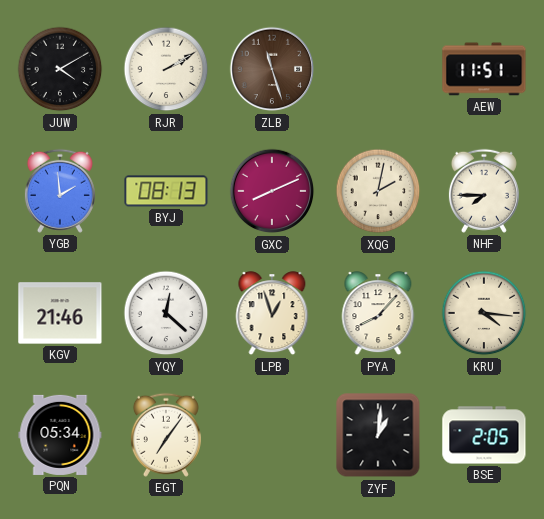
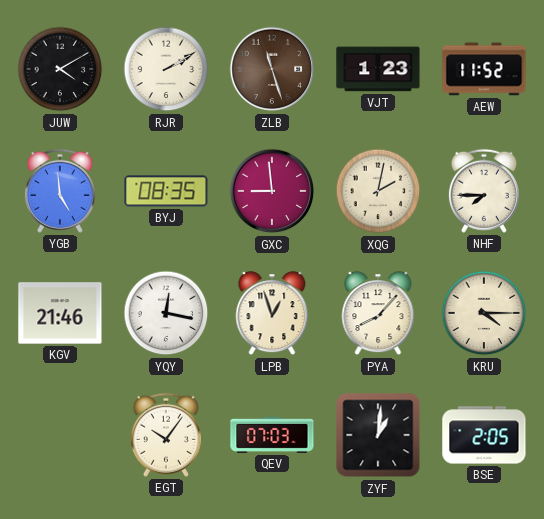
VJT: none -> 1:23
AEW: 11:51 -> 11:52
YGB: 1:59 -> 4:59
BYJ: 08:13 -> 08:35
GXC: 8:11 -> 8:59
YQY: 12:22 -> 12:17
KRU: 4:16 -> 4:15
PQN: 05:34 -> none
EGT: 7:06 -> 10:06
QEV: none -> 07:03
